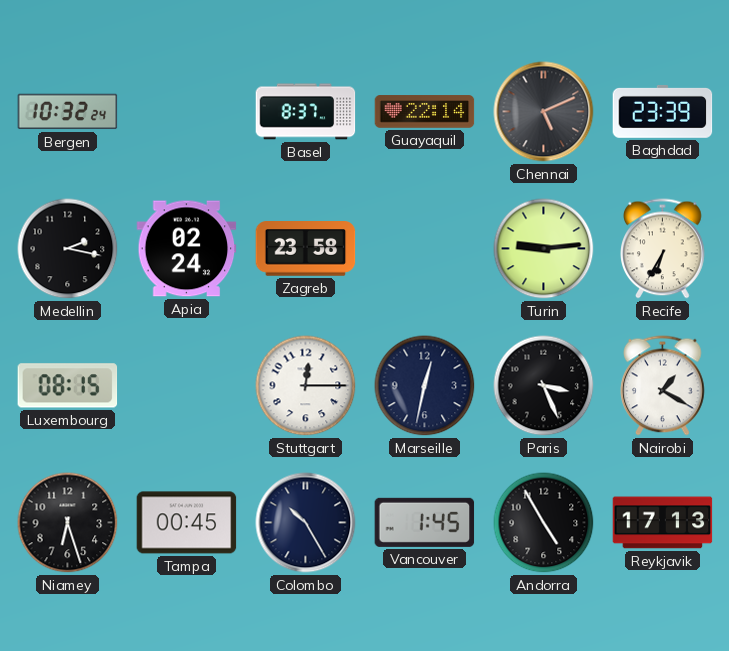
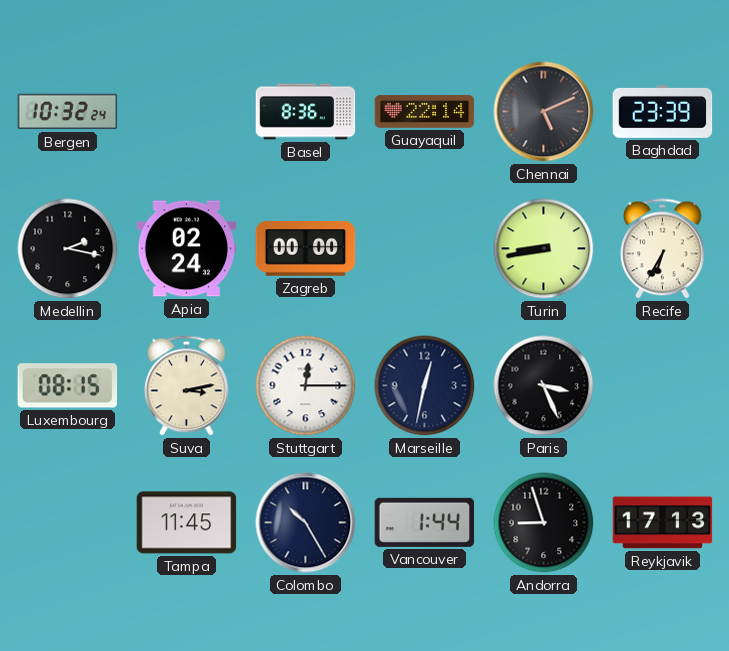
Basel: 8:37 -> 8:36
Zagreb: 23:58 -> 00:00
Turin: 9:14 -> 8:43
Suva: none -> 3:13
Nairobi: 1:20 -> none
Niamey: 6:27 -> none
Tampa: 00:45 -> 11:45
Vancouver: 1:45 -> 1:44
Andorra: 4:55 -> 8:57
